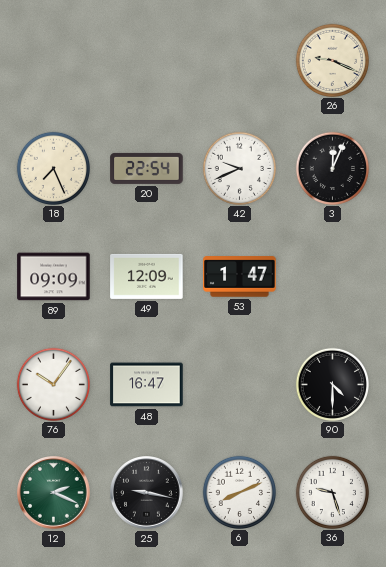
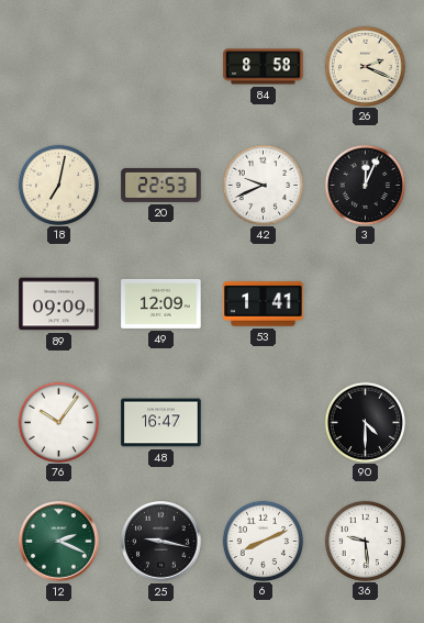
84: none -> 8:58
26: 9:19 -> 2:19
18: 7:26 -> 7:02
20: 22:54 -> 22:53
53: 1:47 -> 1:41
36: 9:27 -> 9:29
